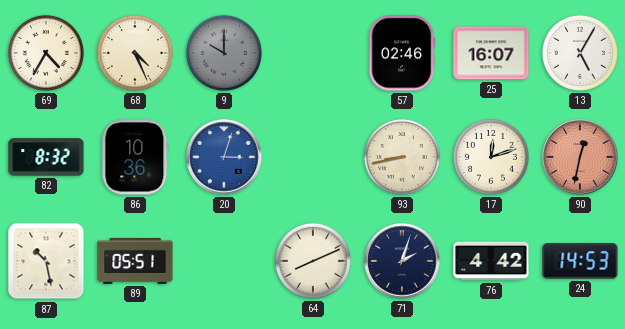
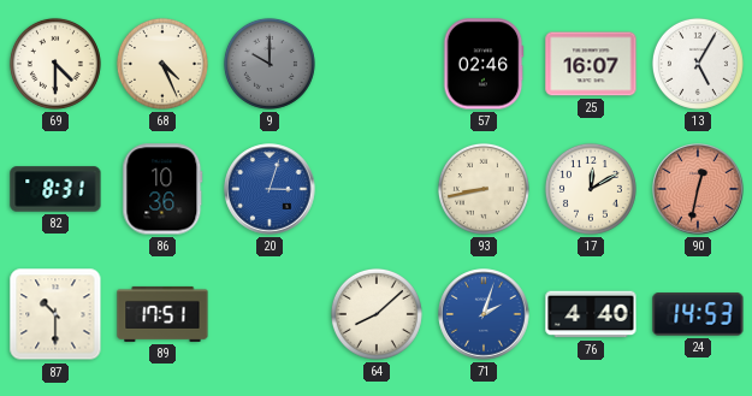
69: 4:35 -> 4:30
82: 8:32 -> 8:31
17: 12:12 -> 12:10
87: 10:28 -> 10:30
89: 05:51 -> 17:51
64: 8:11 -> 8:08
71 dial: navy -> blue
76: 4:42 -> 4:40
